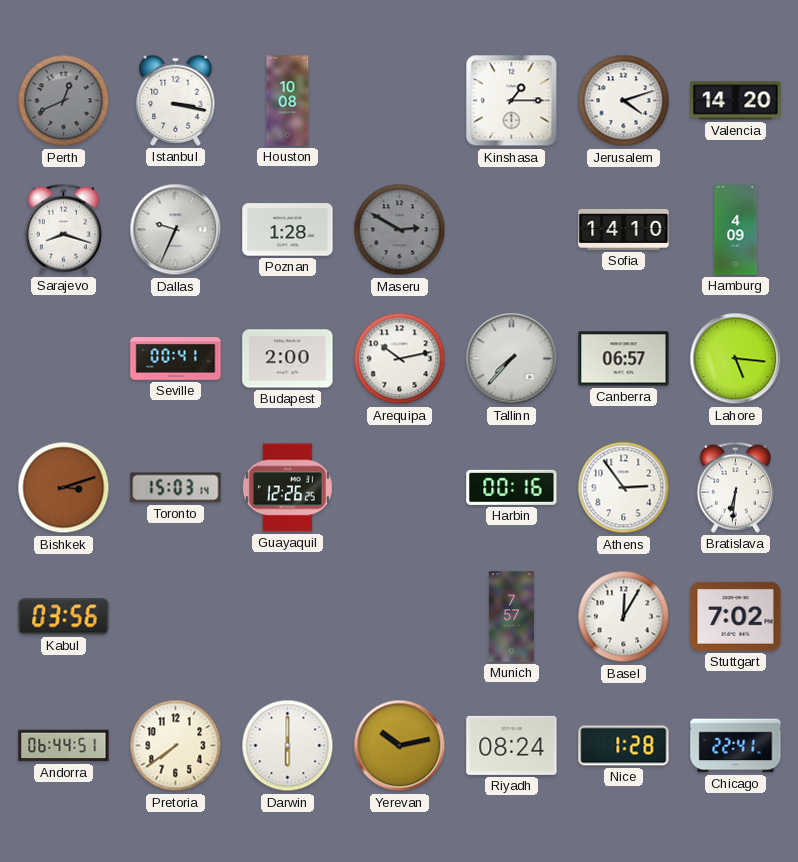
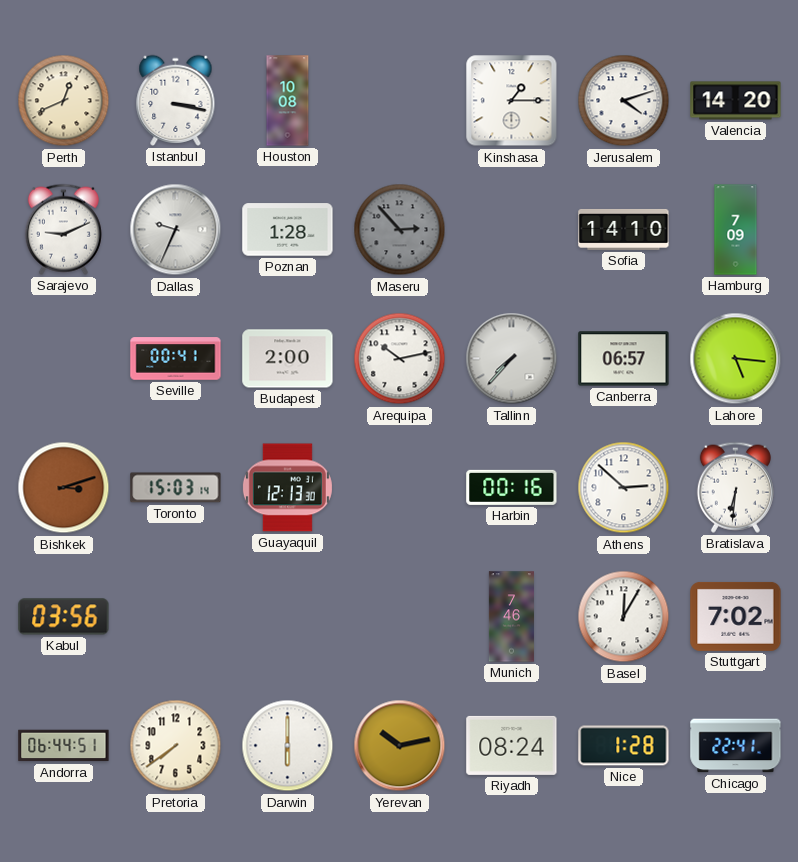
Perth dial: grey -> cream
Sarajevo: 8:18 -> 9:11
Maseru: 2:50 -> 2:53
Hamburg: 4:09 -> 7:09
Guayaquil: 12:26 -> 12:13
Athens: 2:54 -> 2:52
Munich: 7:57 -> 7:46
